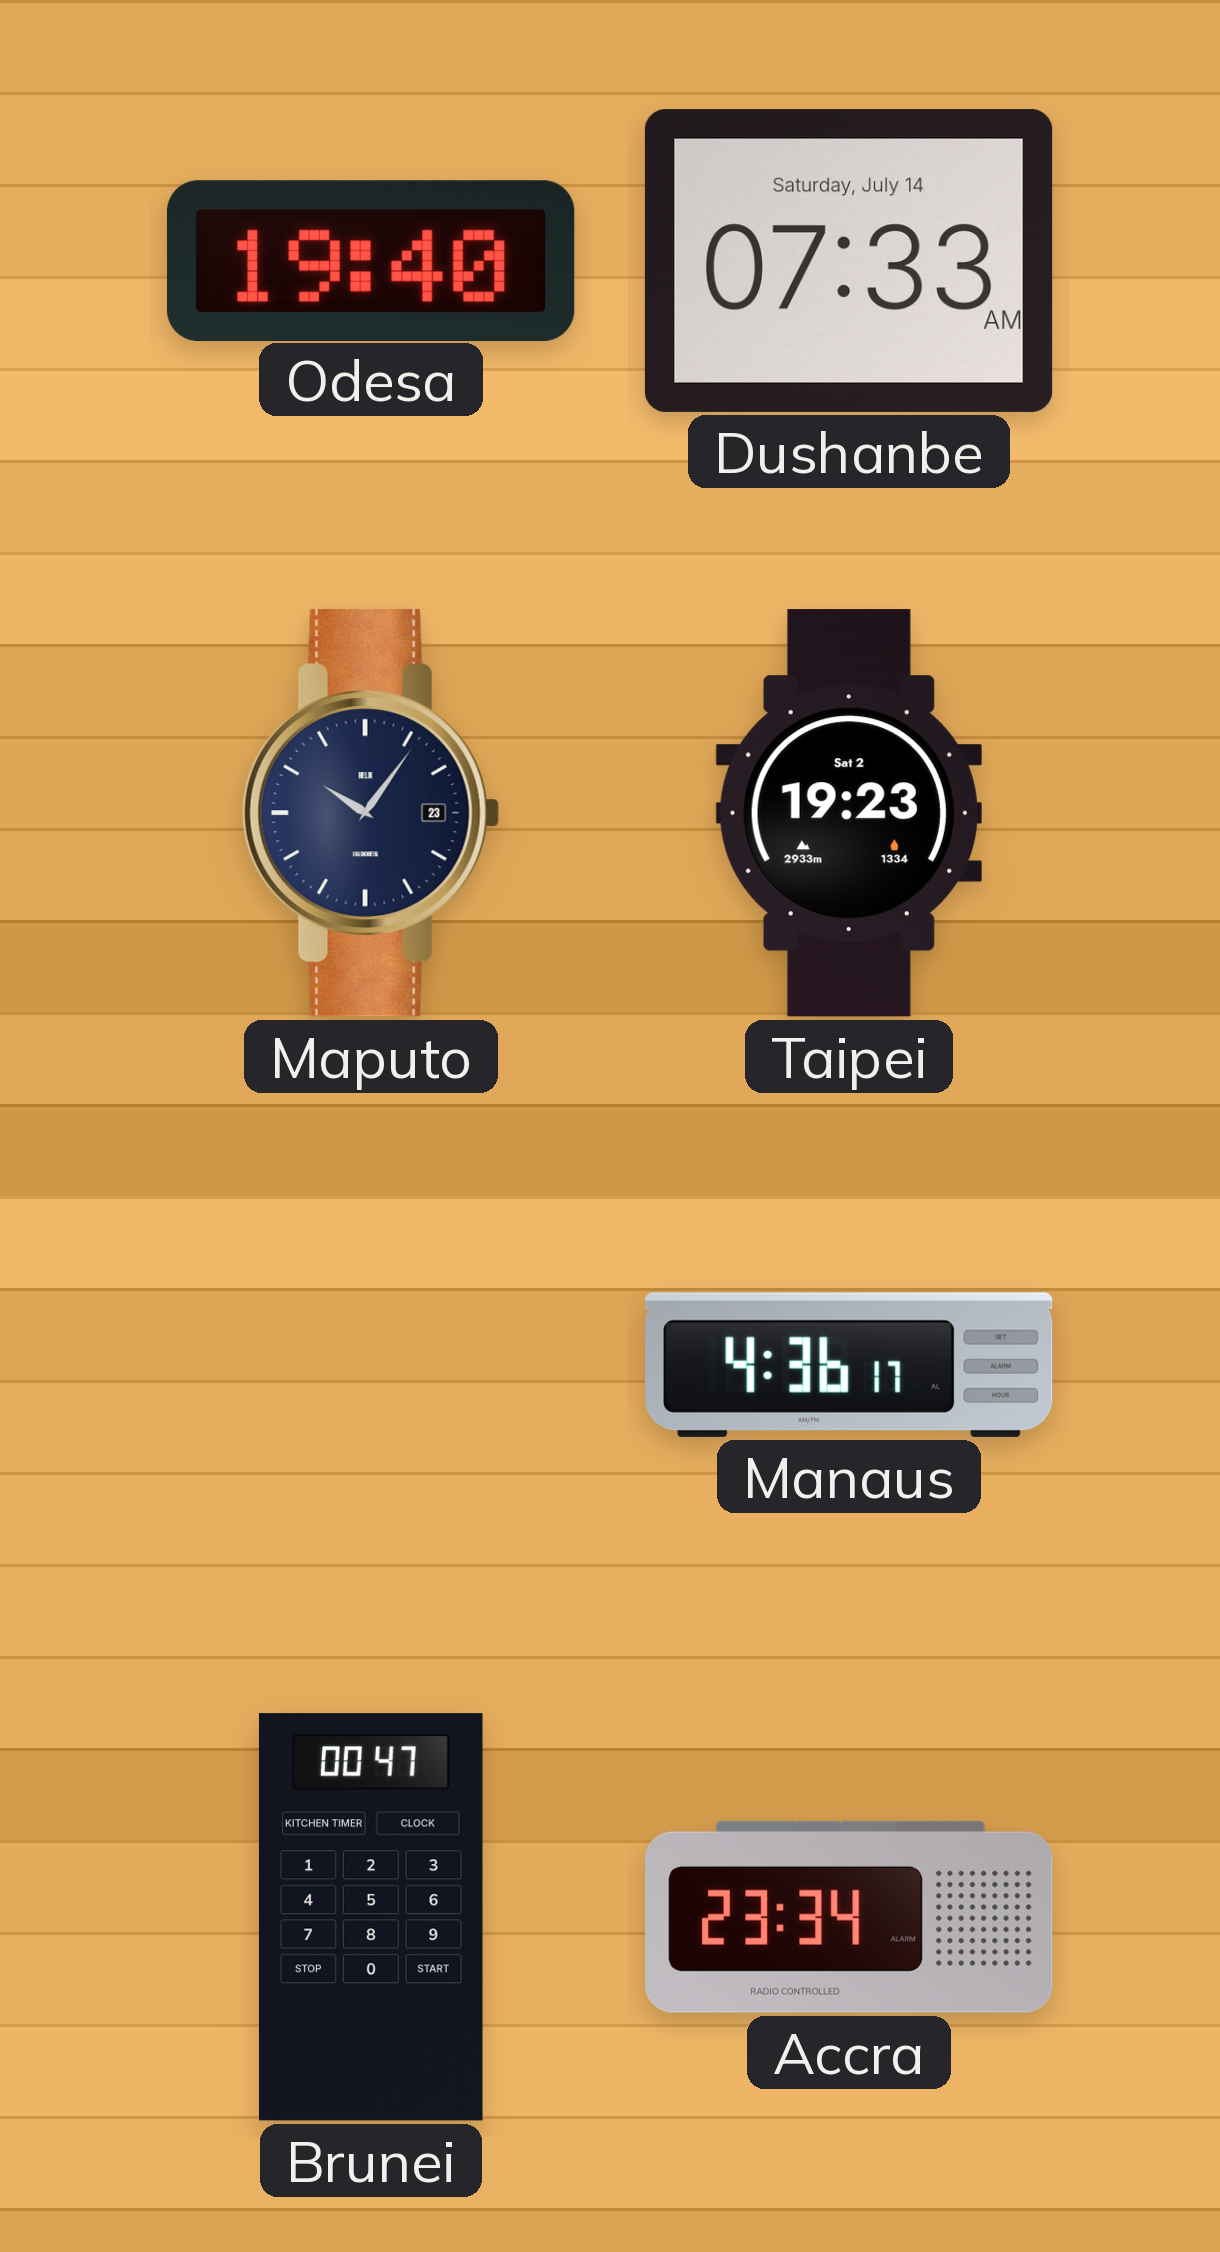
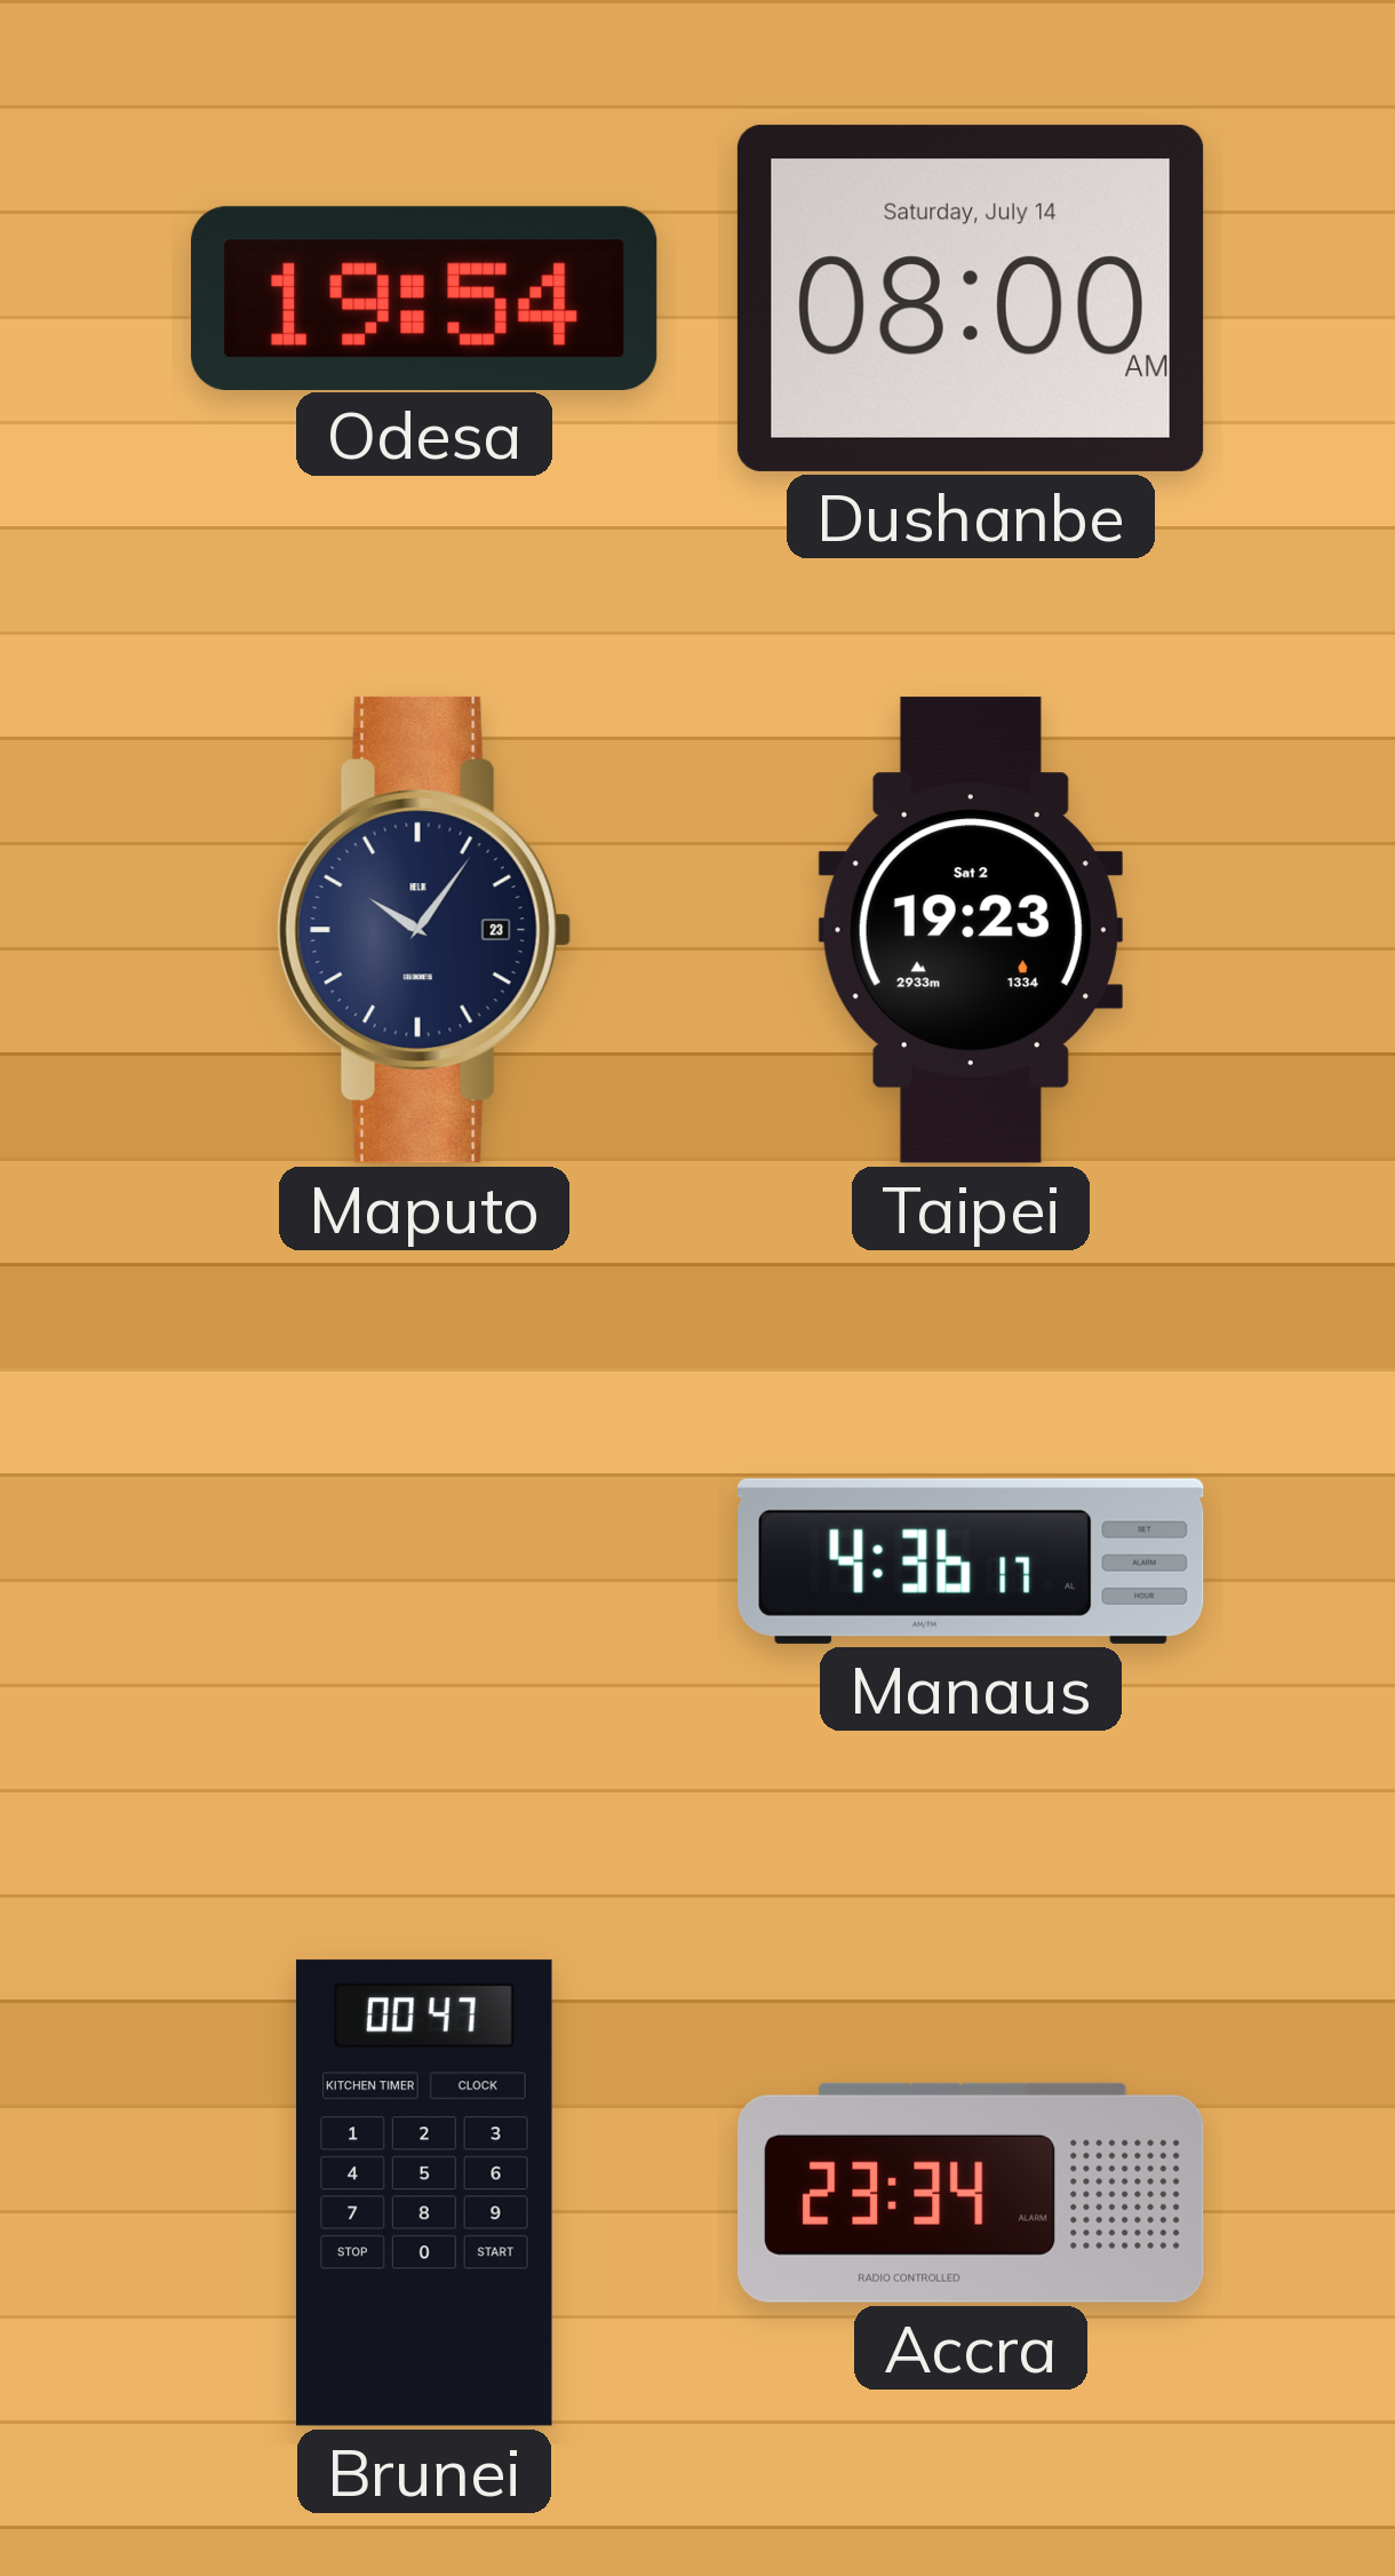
Odesa: 19:40 -> 19:54
Dushanbe: 07:33 -> 08:00
